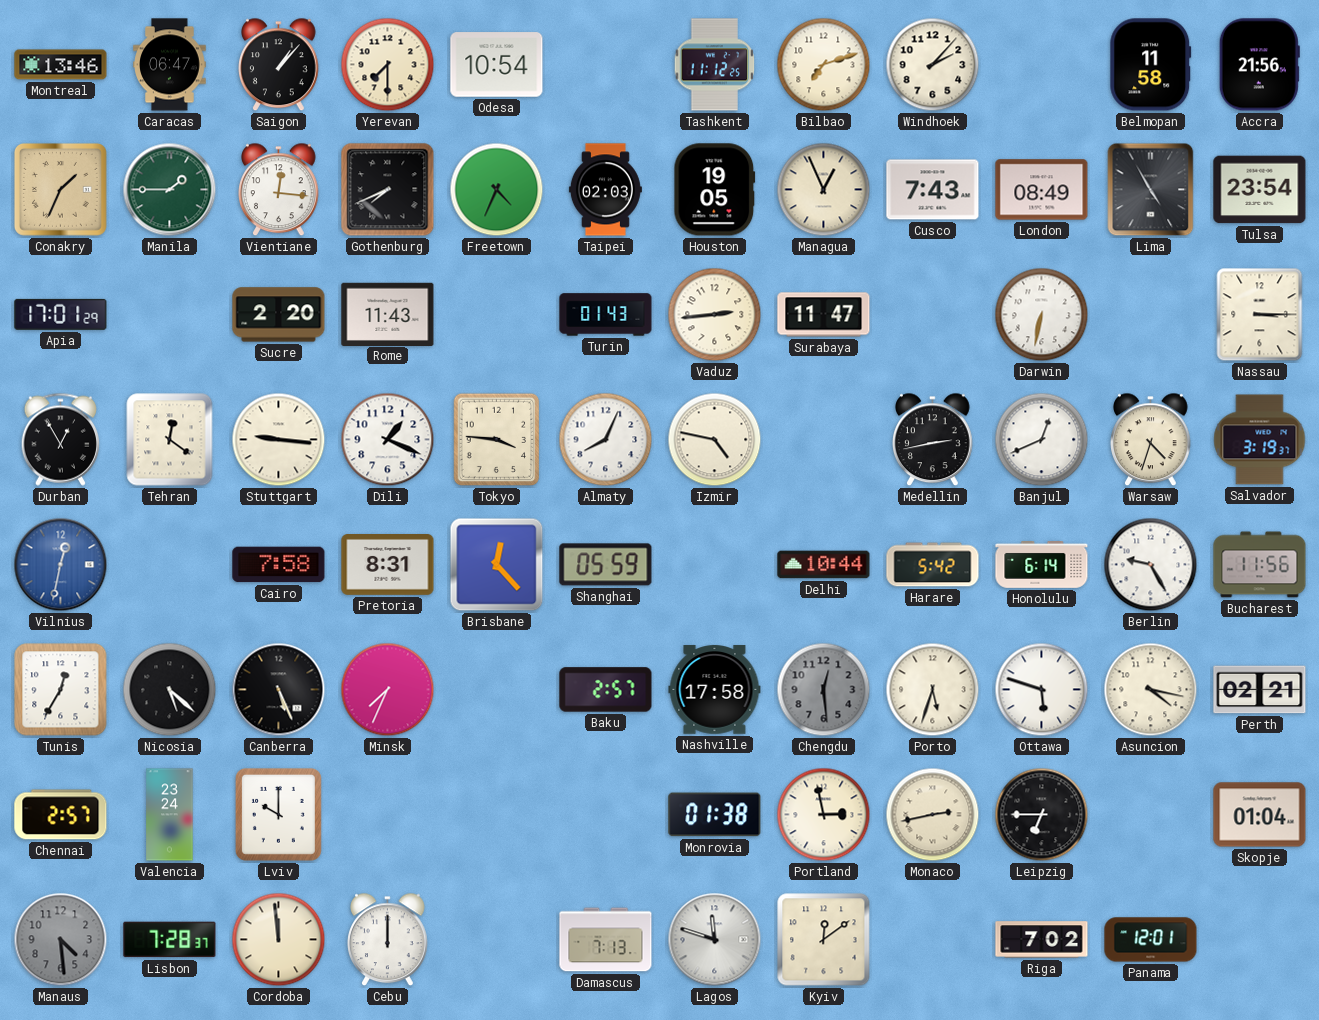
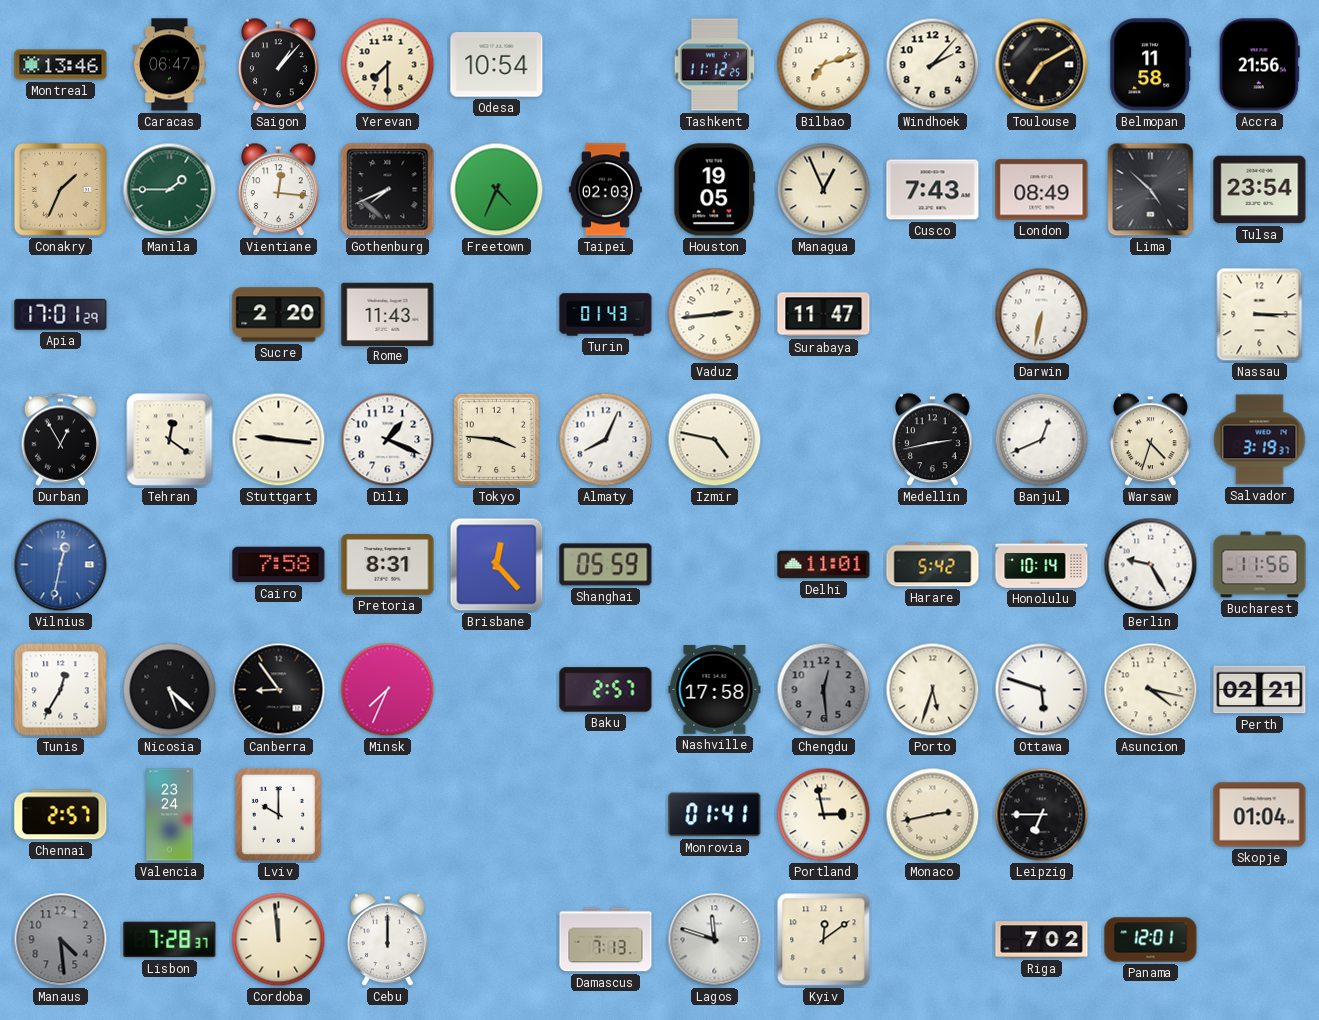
Toulouse: none -> 7:10
Lima: 4:55 -> 4:52
Delhi: 10:44 -> 11:01
Honolulu: 6:14 -> 10:14
Canberra: 5:26 -> 8:54
Monrovia: 01:38 -> 01:41
